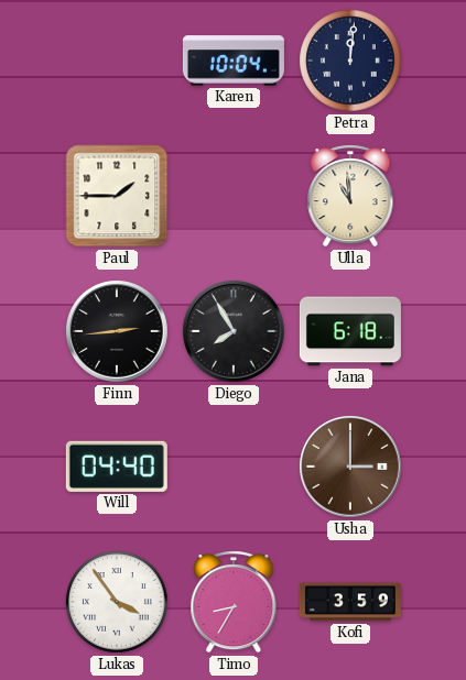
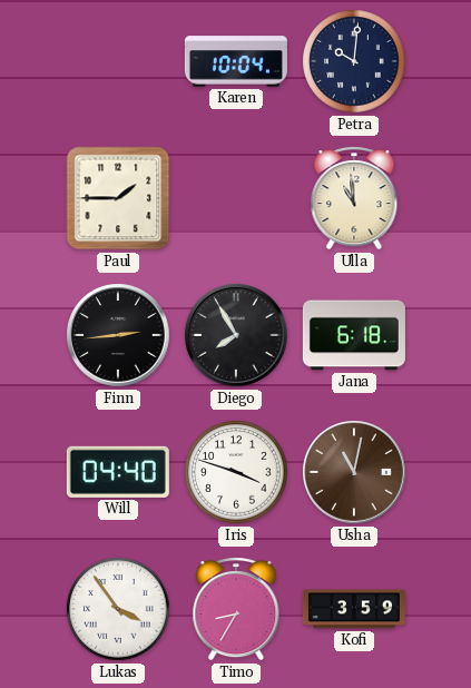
Petra: 12:01 -> 10:01
Iris: none -> 3:48
Usha: 3:00 -> 11:02
